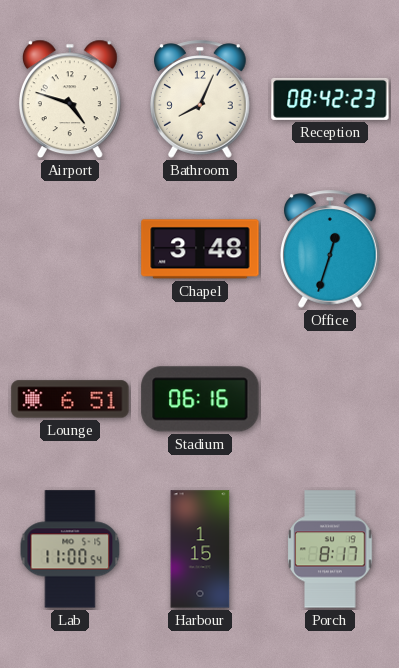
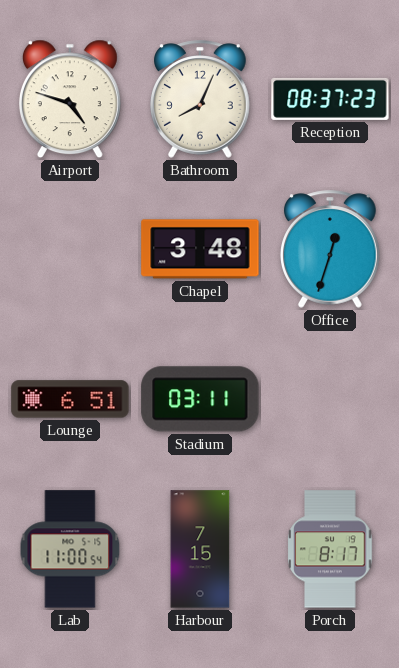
Reception: 08:42 -> 08:37
Stadium: 06:16 -> 03:11
Harbour: 1:15 -> 7:15
